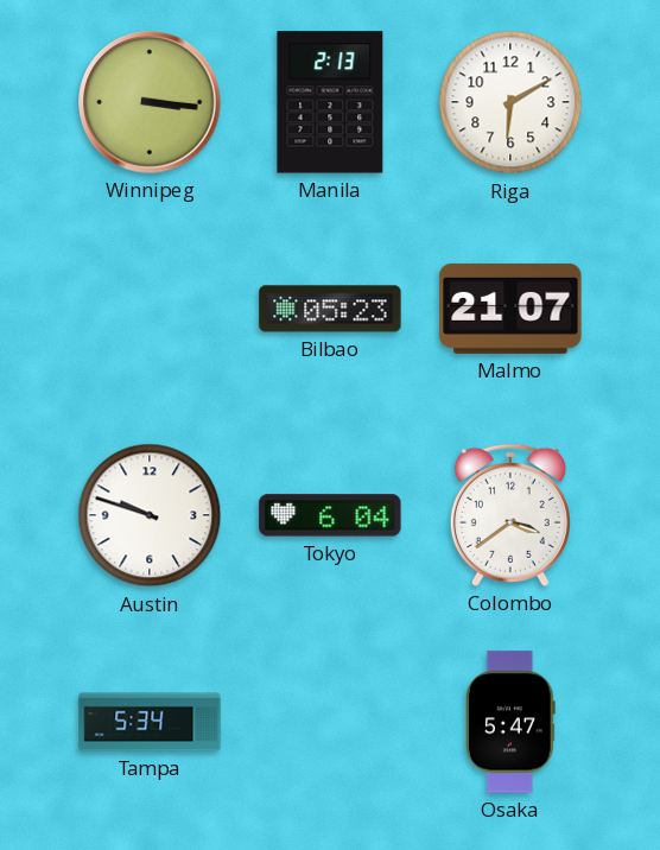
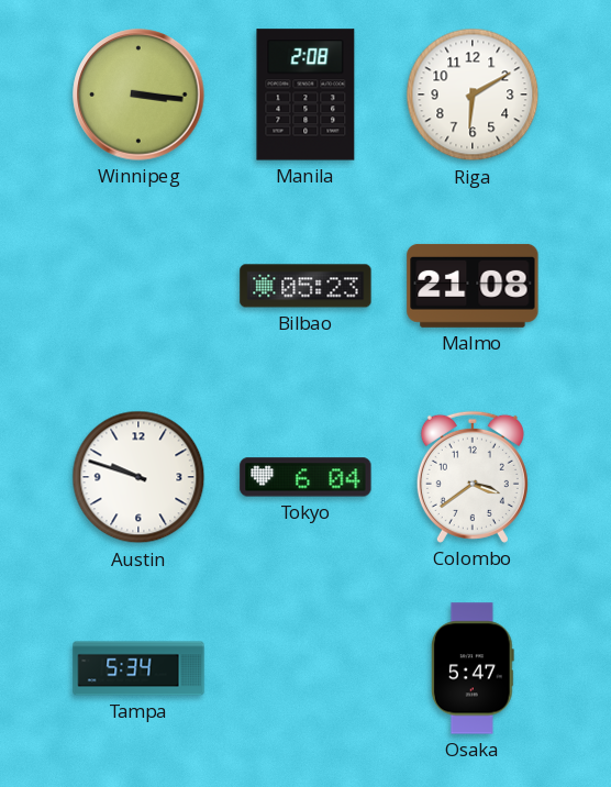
Manila: 2:13 -> 2:08
Malmo: 21:07 -> 21:08
